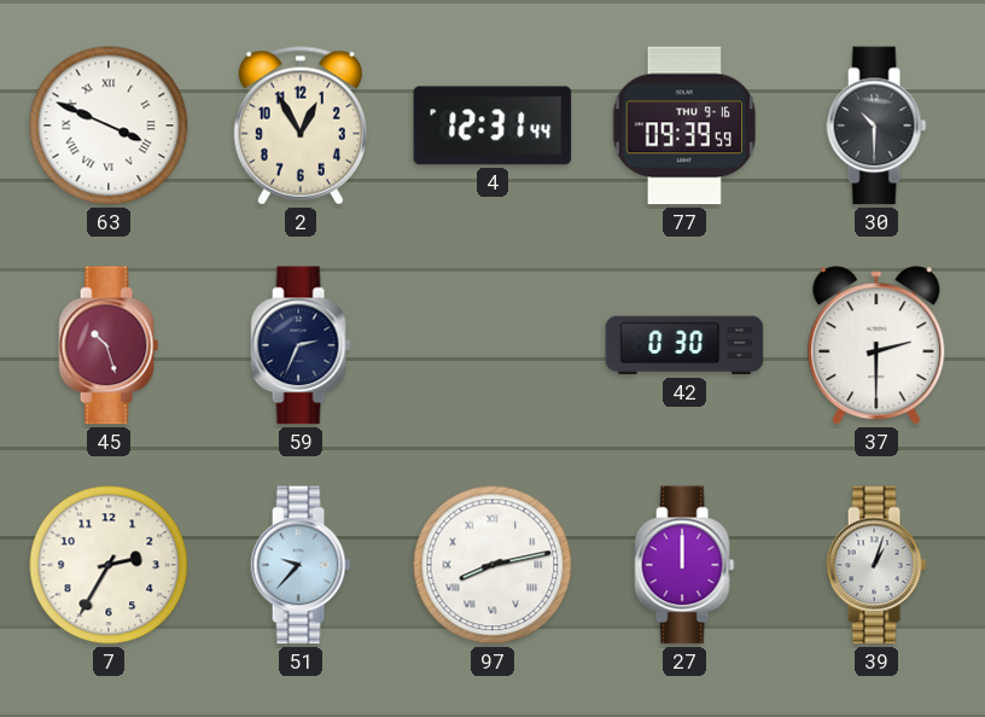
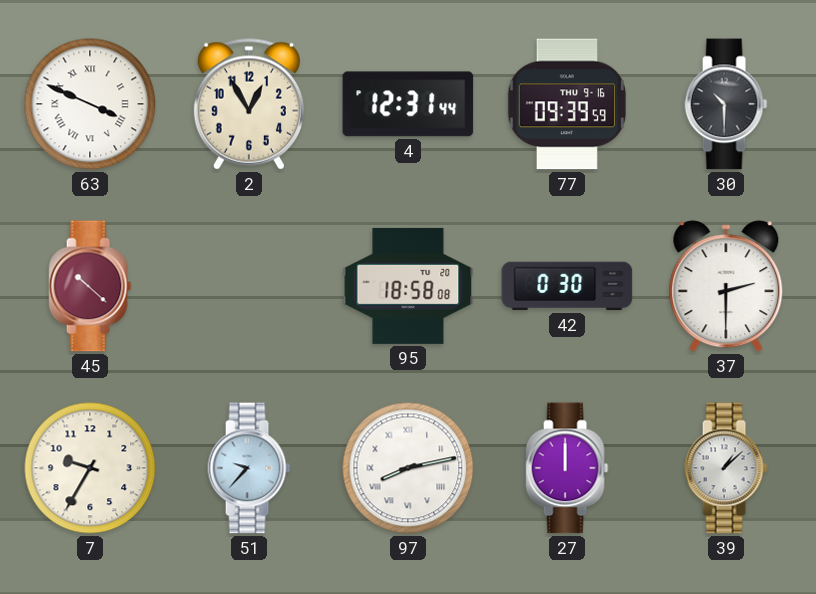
45: 10:27 -> 10:22
59: 2:34 -> none
95: none -> 18:58
7: 2:35 -> 9:35
39: 1:03 -> 1:08
